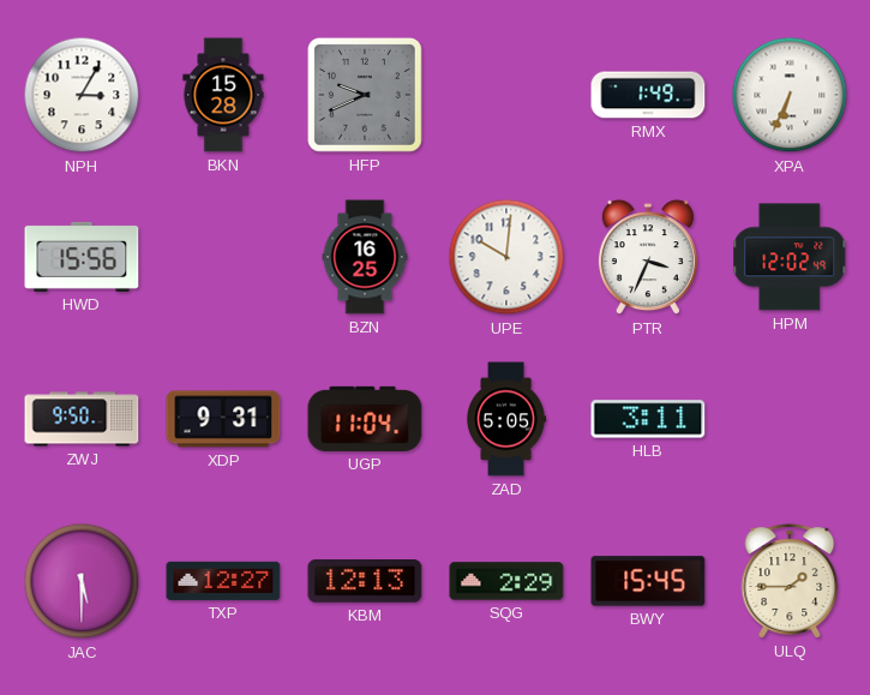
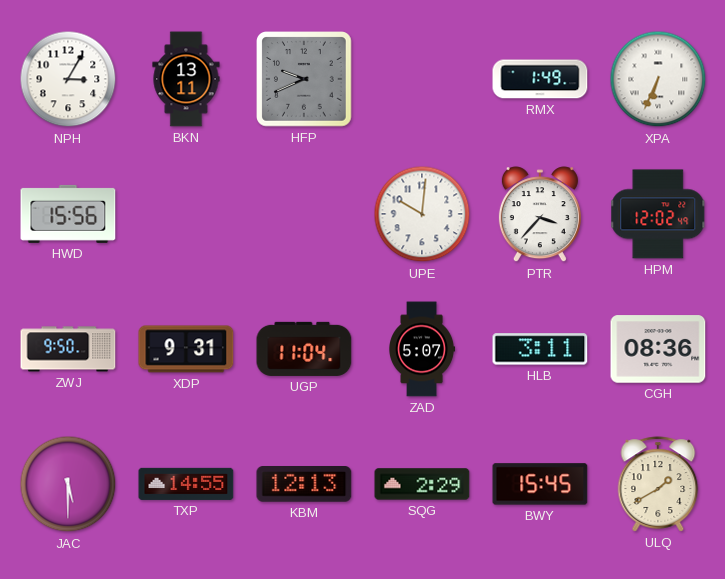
BKN: 15:28 -> 13:11
BZN: 16:25 -> none
PTR: 3:34 -> 3:37
ZAD: 5:05 -> 5:07
CGH: none -> 08:36
TXP: 12:27 -> 14:55
ULQ: 1:45 -> 1:40
